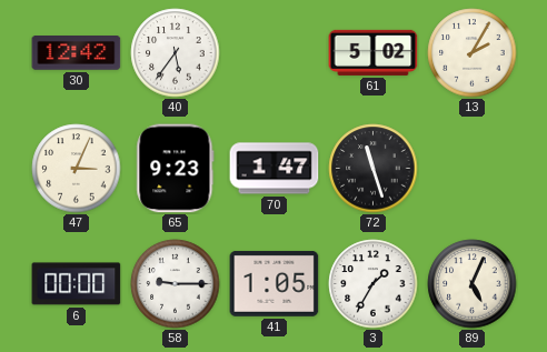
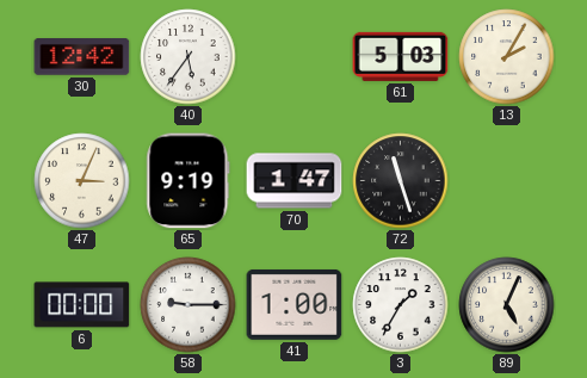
61: 5:02 -> 5:03
65: 9:23 -> 9:19
41: 1:05 -> 1:00
